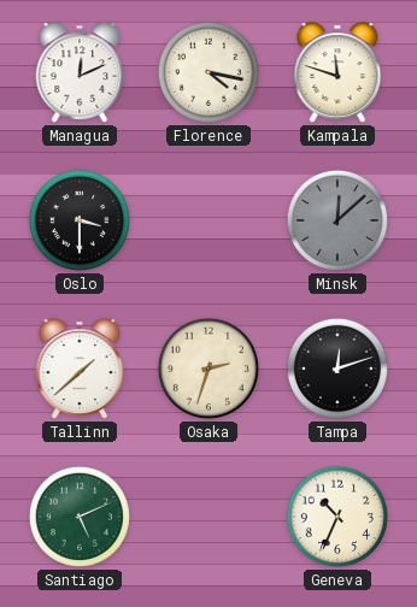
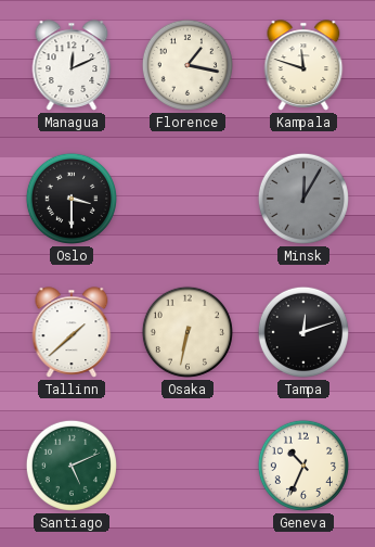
Florence: 4:17 -> 1:17
Minsk: 12:08 -> 12:05
Osaka: 2:33 -> 6:32
